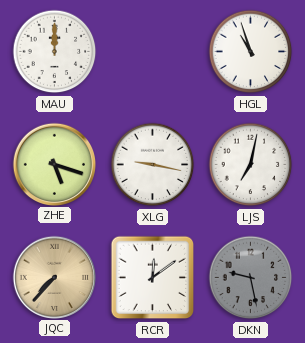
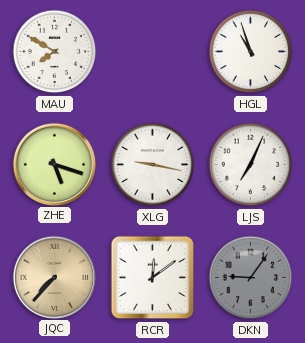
MAU: 12:00 -> 7:50
LJS: 7:02 -> 7:04
DKN: 9:28 -> 9:06
